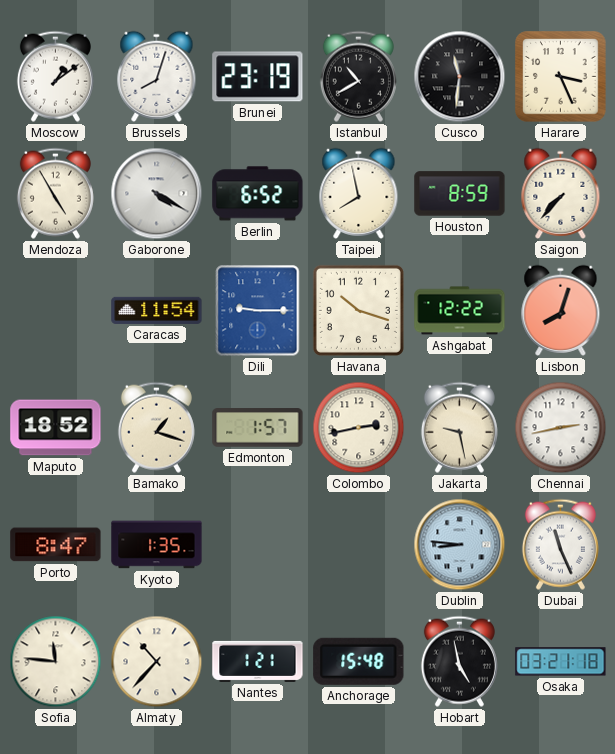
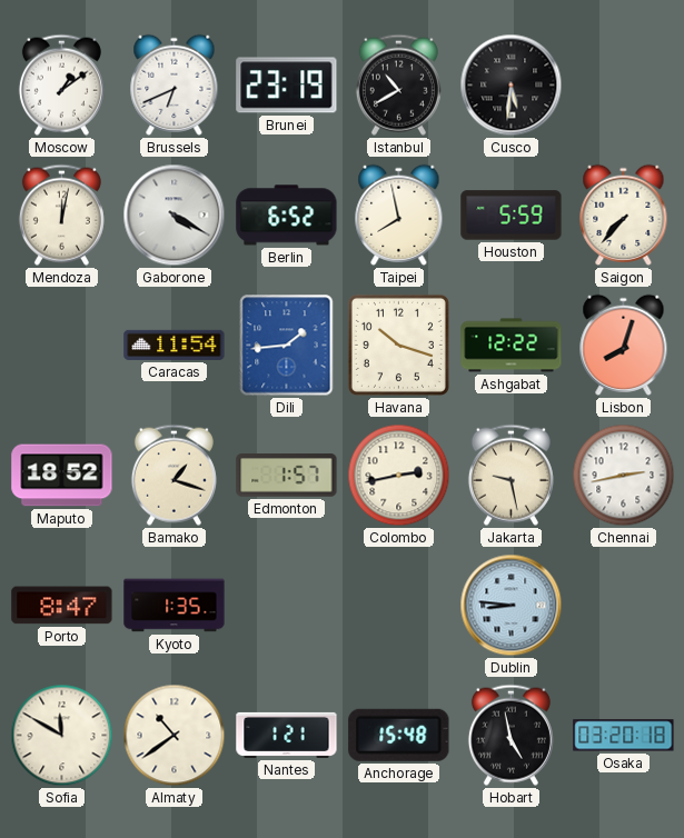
Brussels: 8:03 -> 6:41
Cusco: 11:31 -> 5:31
Harare: 3:26 -> none
Mendoza: 4:55 -> 12:02
Houston: 8:59 -> 5:59
Dili: 9:15 -> 1:44
Dubai: 11:26 -> none
Sofia: 11:46 -> 11:50
Almaty: 10:37 -> 10:39
Osaka: 03:21 -> 03:20
